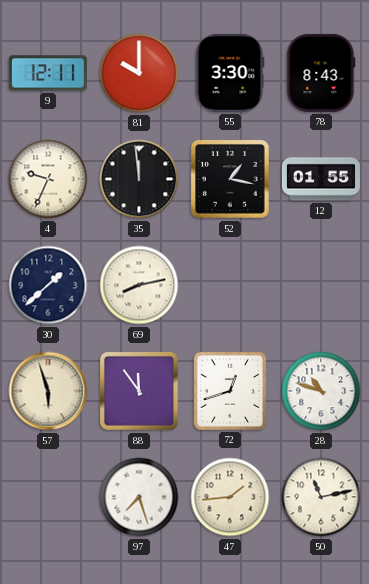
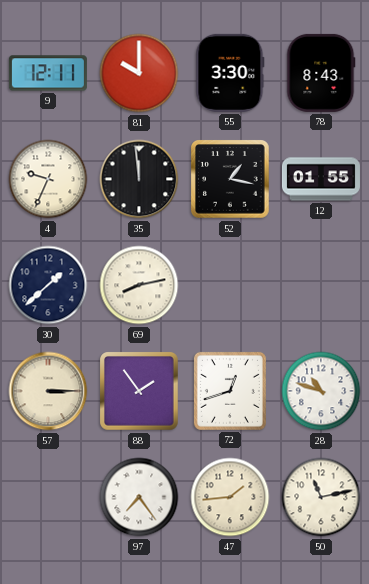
57: 5:57 -> 3:15
88: 11:54 -> 1:54
97: 7:27 -> 7:24
